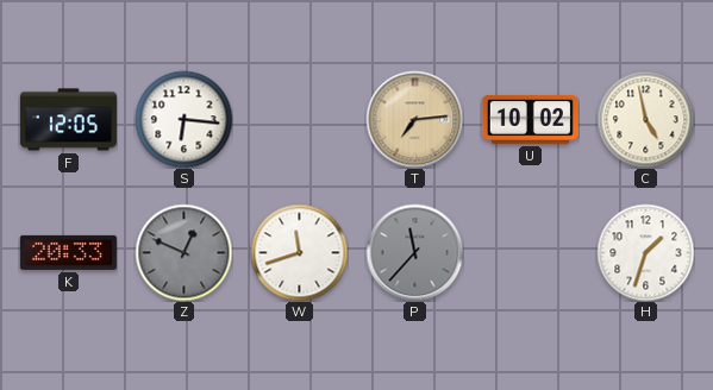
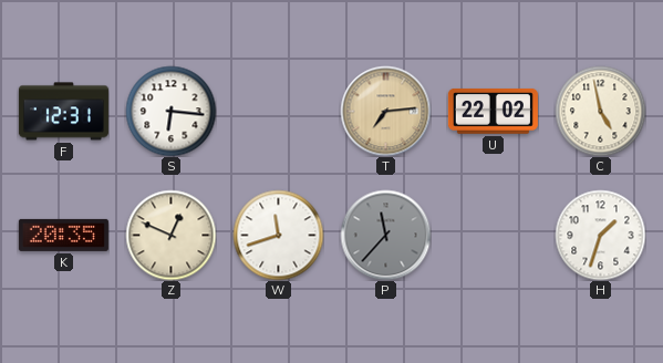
F: 12:05 -> 12:31
U: 10:02 -> 22:02
K: 20:33 -> 20:35
Z dial: grey -> cream
